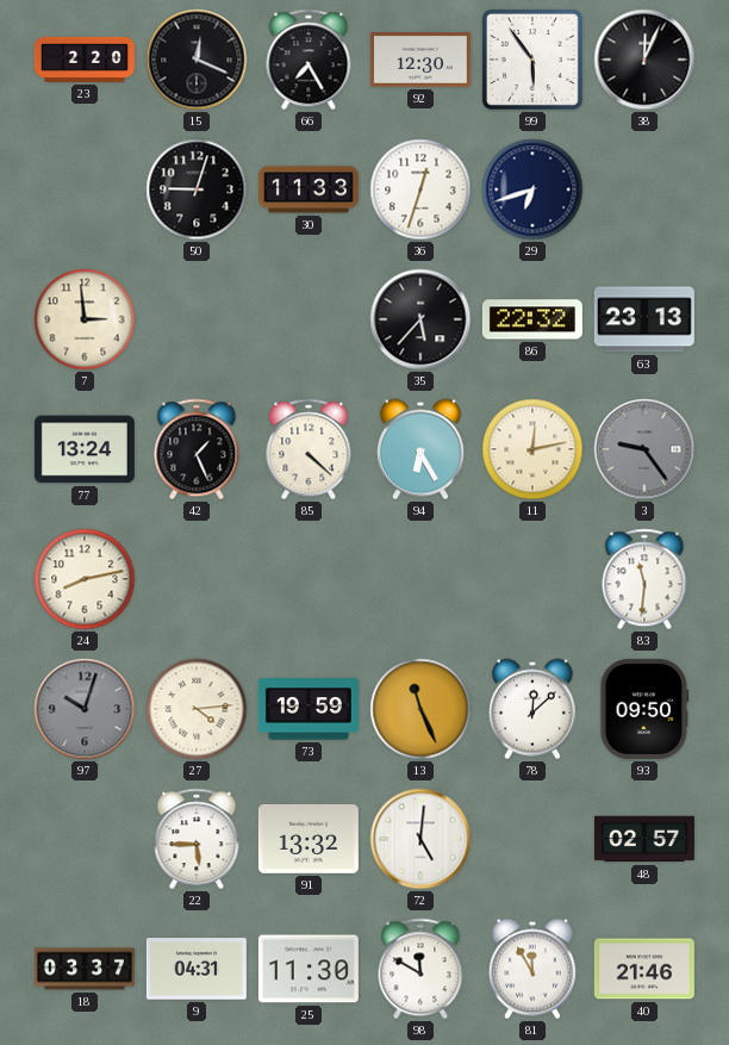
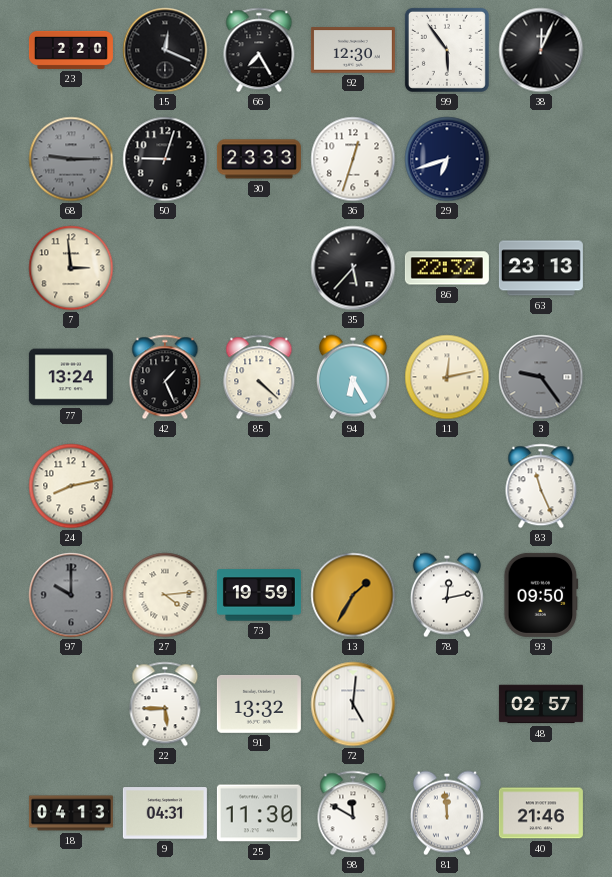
68: none -> 9:15
30: 11:33 -> 23:33
83: 11:31 -> 11:26
97: 10:03 -> 10:00
13: 11:26 -> 1:35
78: 12:08 -> 12:13
18: 03:37 -> 04:13
81: 11:55 -> 11:59
